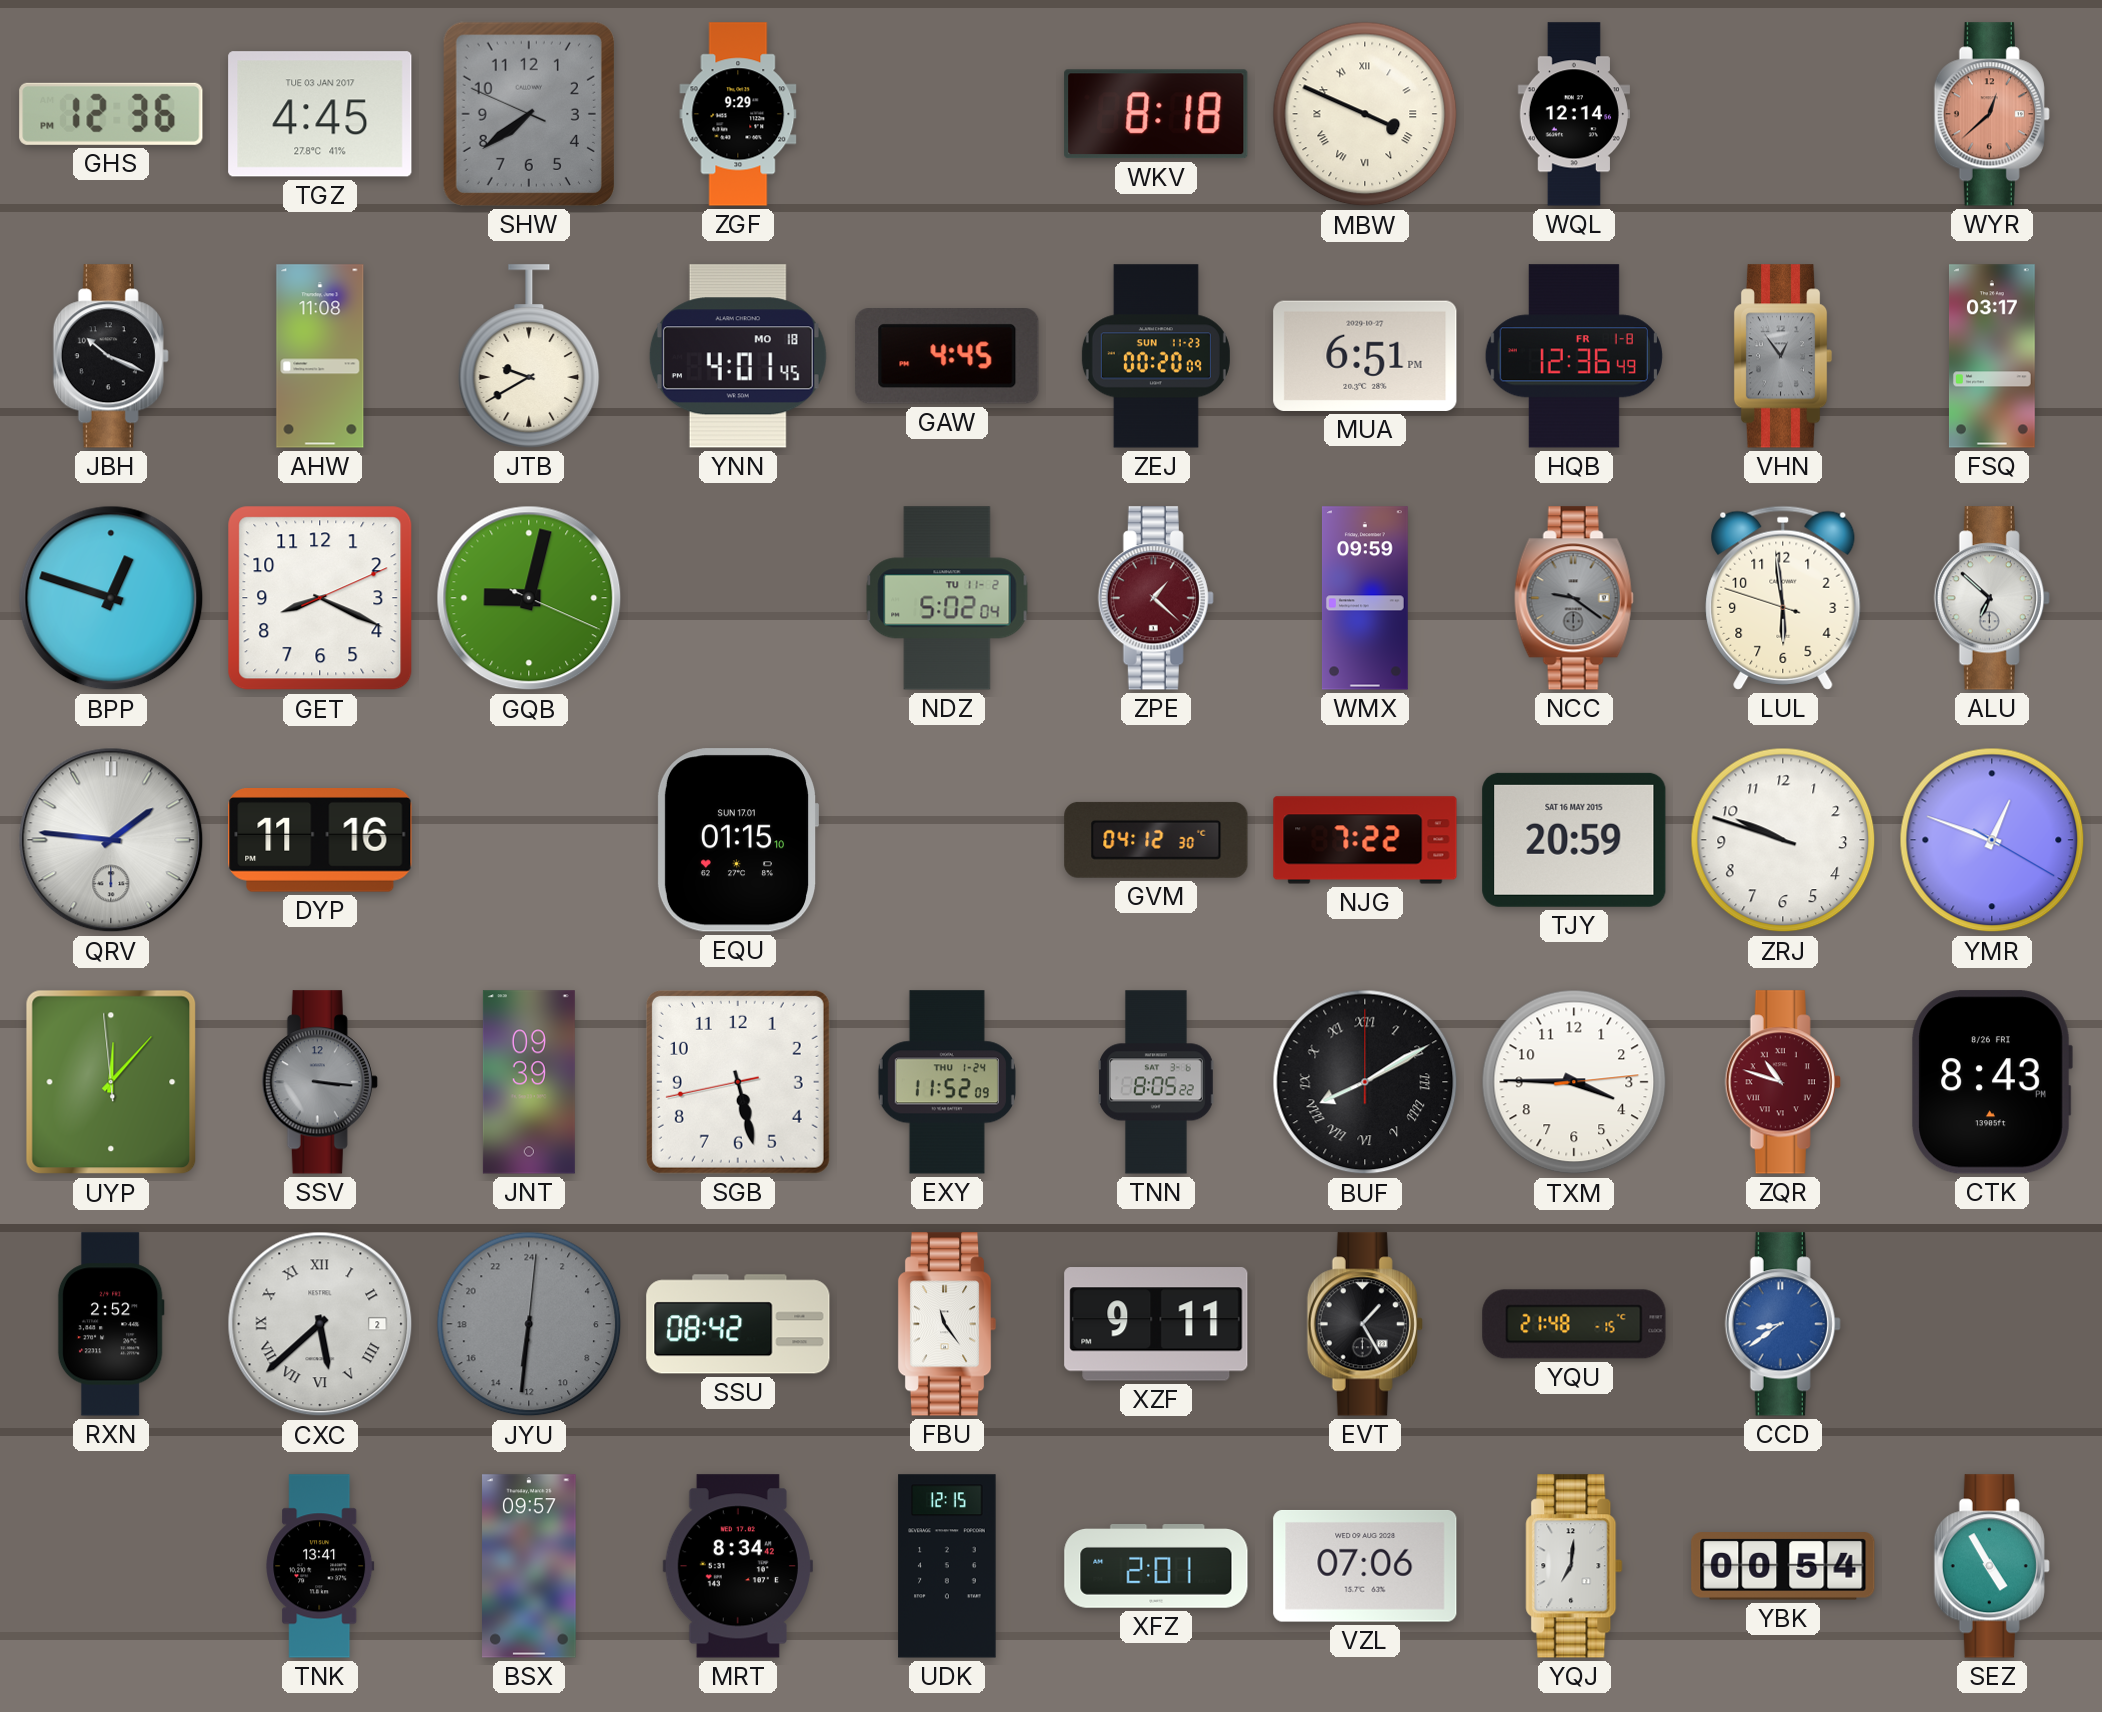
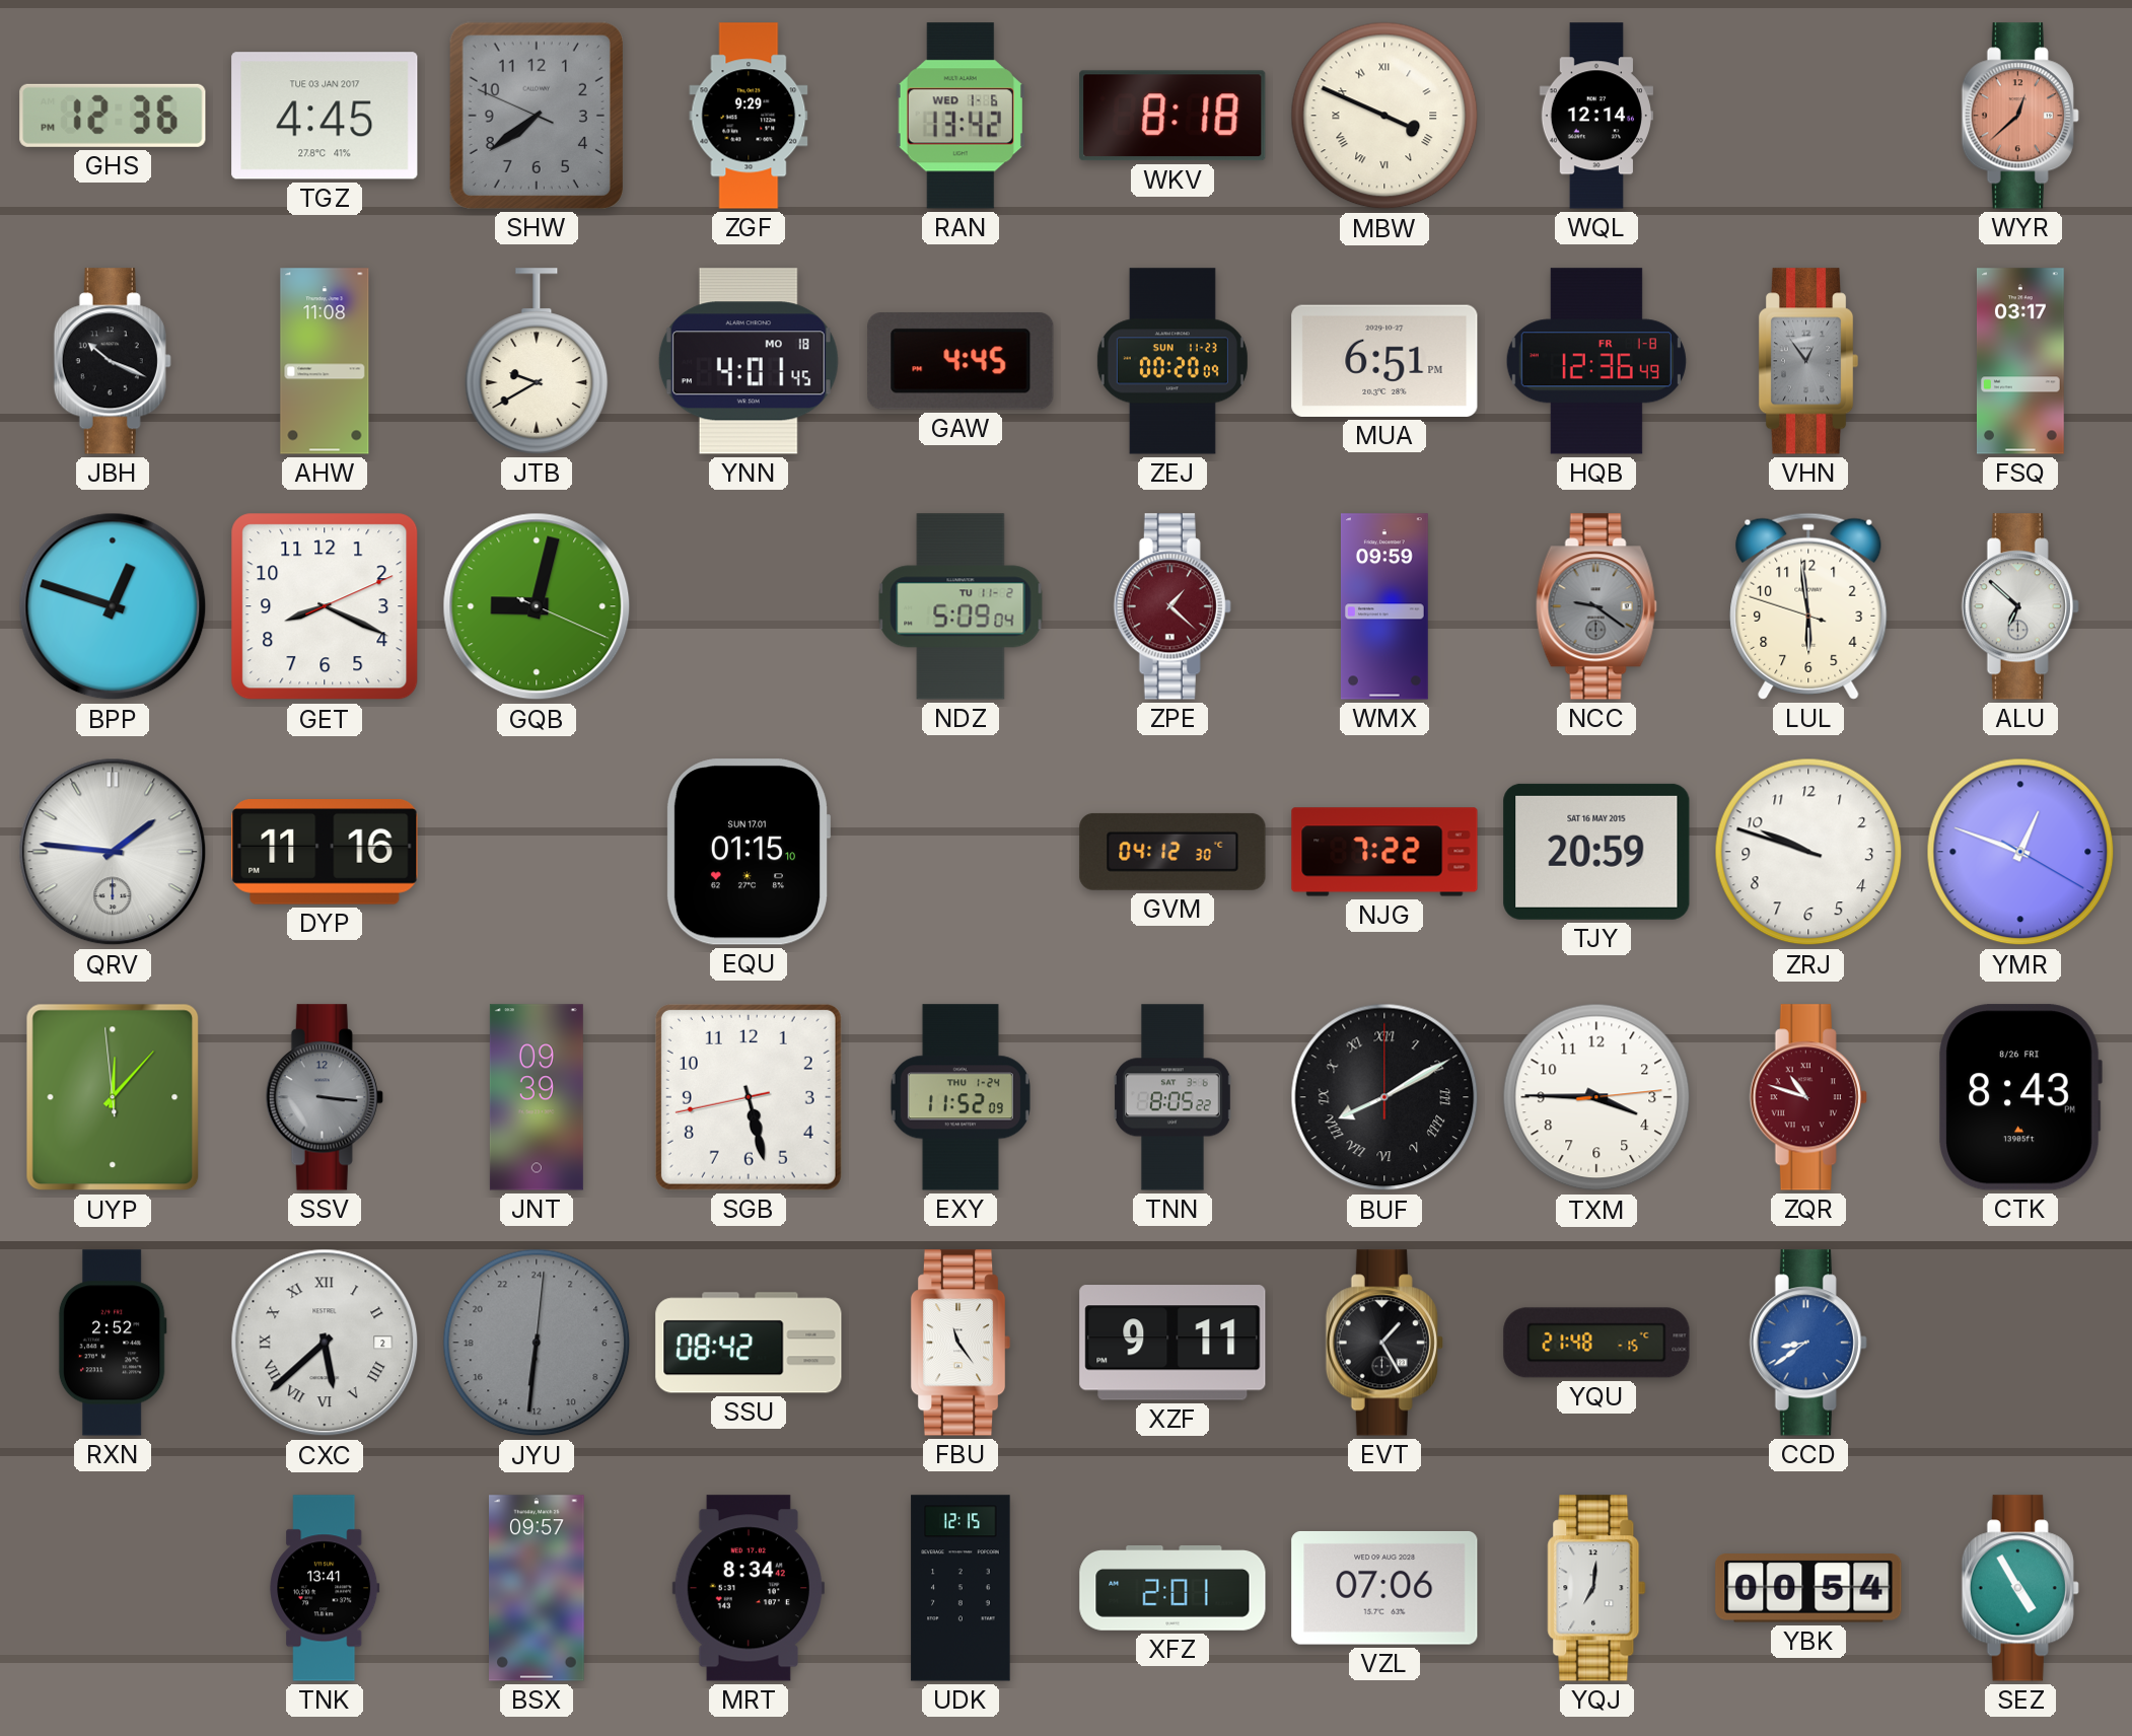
RAN: none -> 13:42
NDZ: 5:02 -> 5:09
